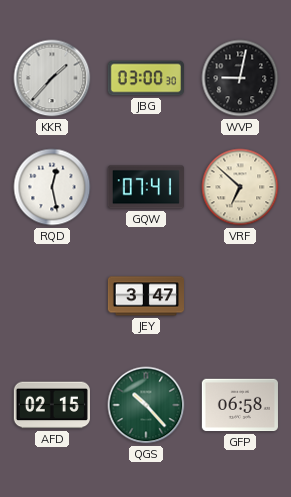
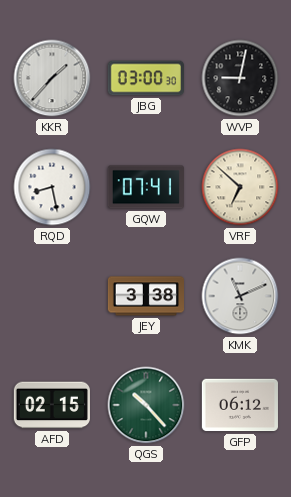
RQD: 12:28 -> 8:28
JEY: 3:47 -> 3:38
KMK: none -> 11:11
GFP: 06:58 -> 06:12
